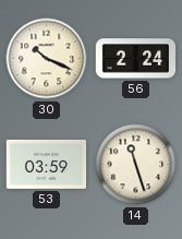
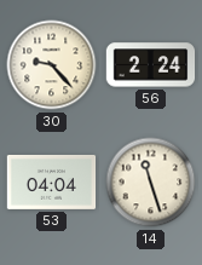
30: 10:19 -> 9:23
53: 03:59 -> 04:04
